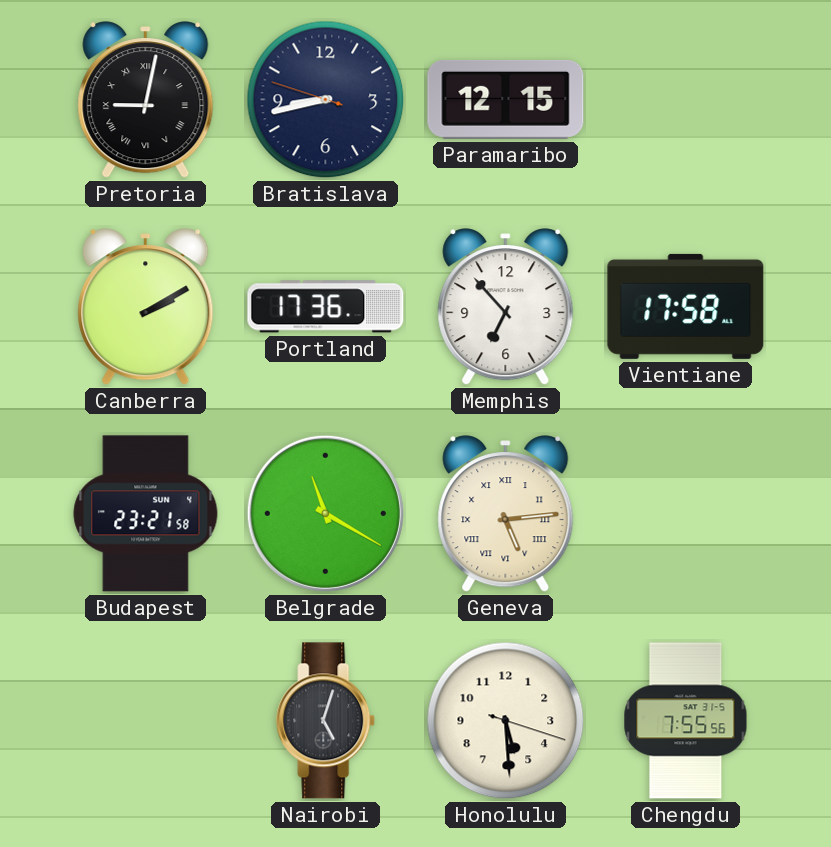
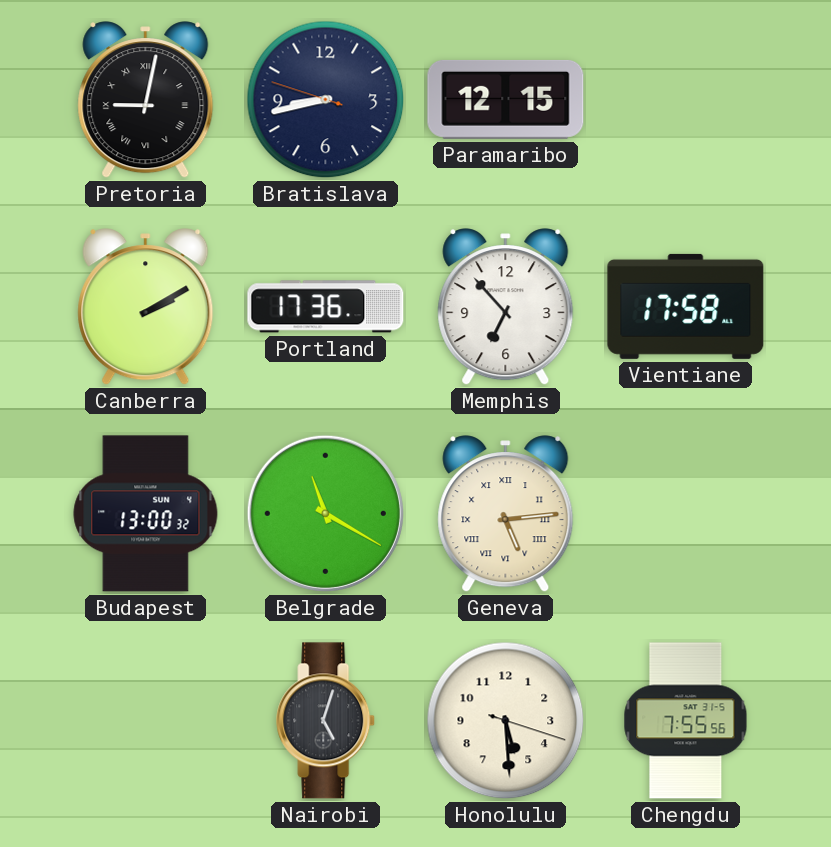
Budapest: 23:21 -> 13:00
